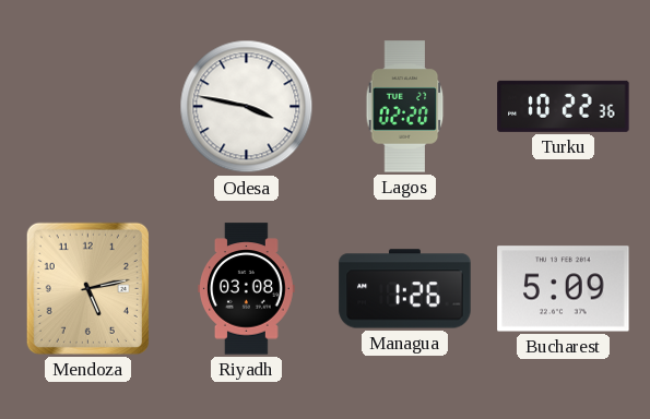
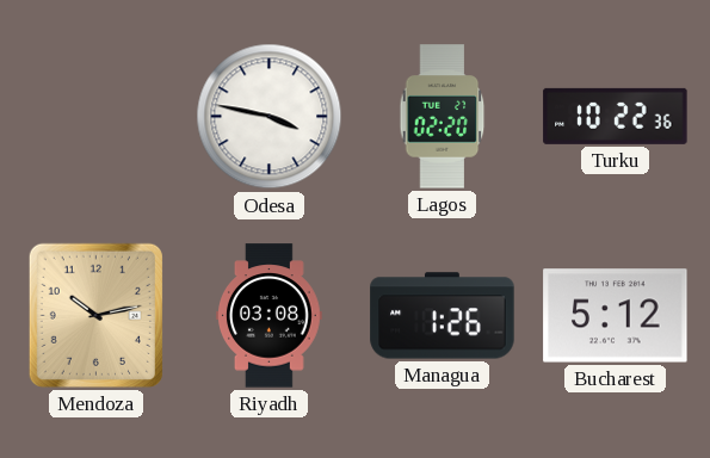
Mendoza: 5:13 -> 10:13
Bucharest: 5:09 -> 5:12
